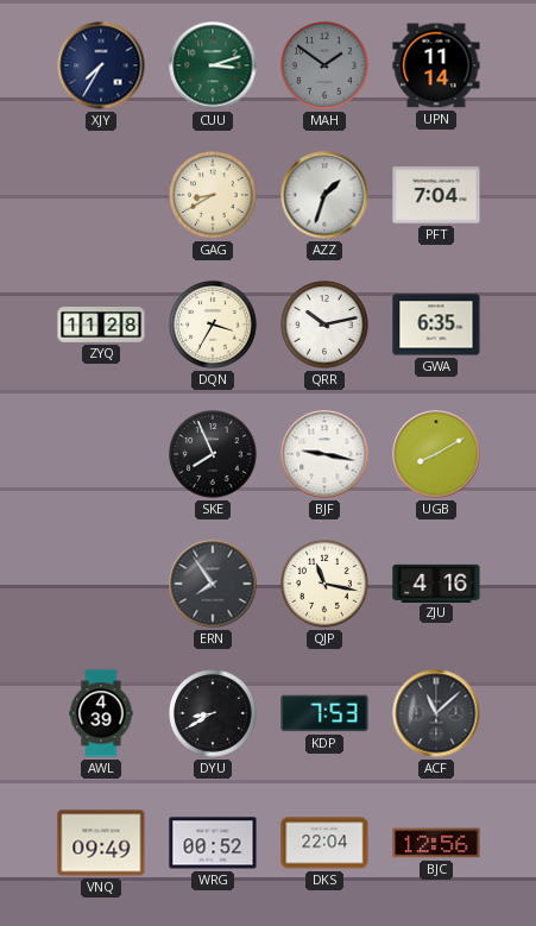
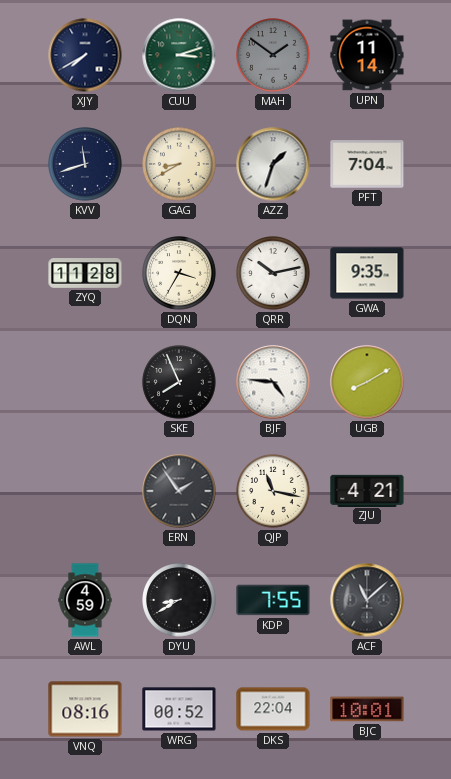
XJY: 7:35 -> 7:40
KVV: none -> 11:42
GWA: 6:35 -> 9:35
BJF: 9:17 -> 4:46
ERN: 7:54 -> 1:54
ZJU: 4:16 -> 4:21
AWL: 4:39 -> 4:59
KDP: 7:53 -> 7:55
VNQ: 09:49 -> 08:16
BJC: 12:56 -> 10:01
